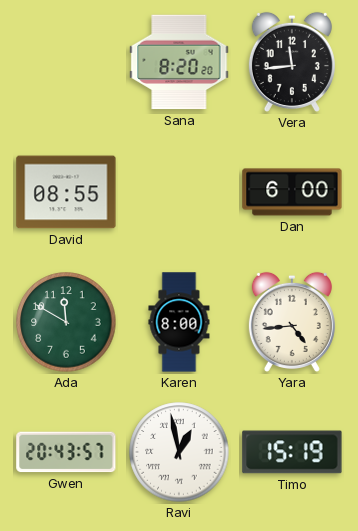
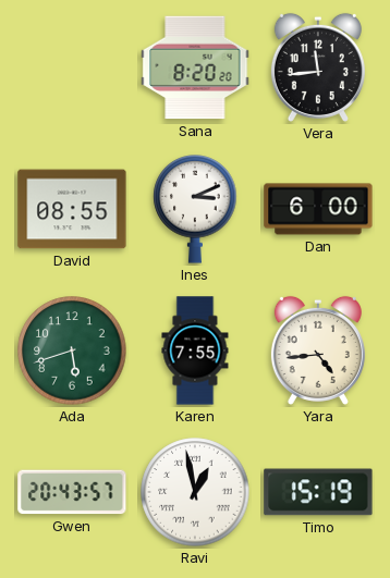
Ines: none -> 3:11
Ada: 11:50 -> 5:42
Karen: 8:00 -> 7:55
